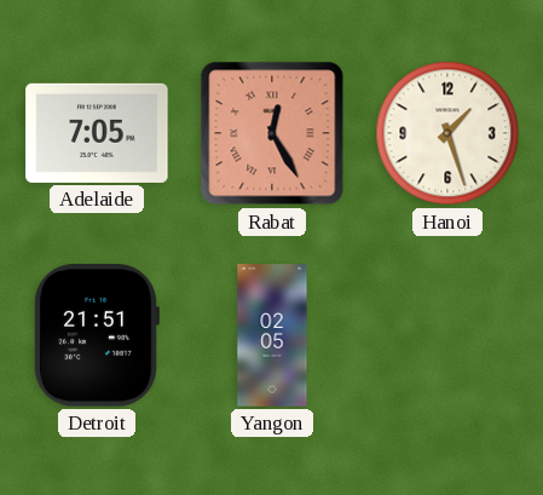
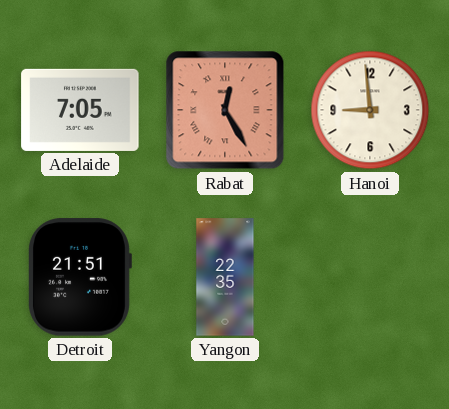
Hanoi: 1:27 -> 8:59
Yangon: 02:05 -> 22:35
